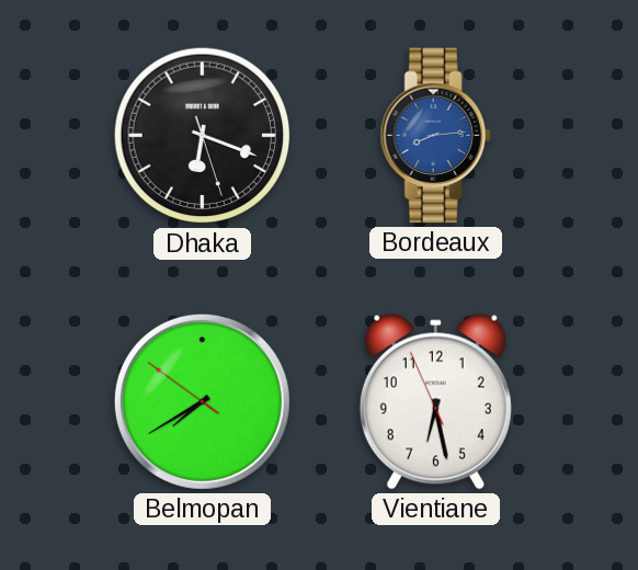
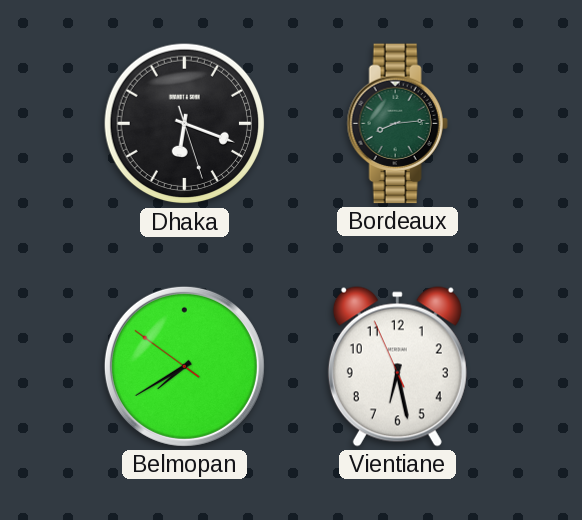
Bordeaux dial: blue -> green
